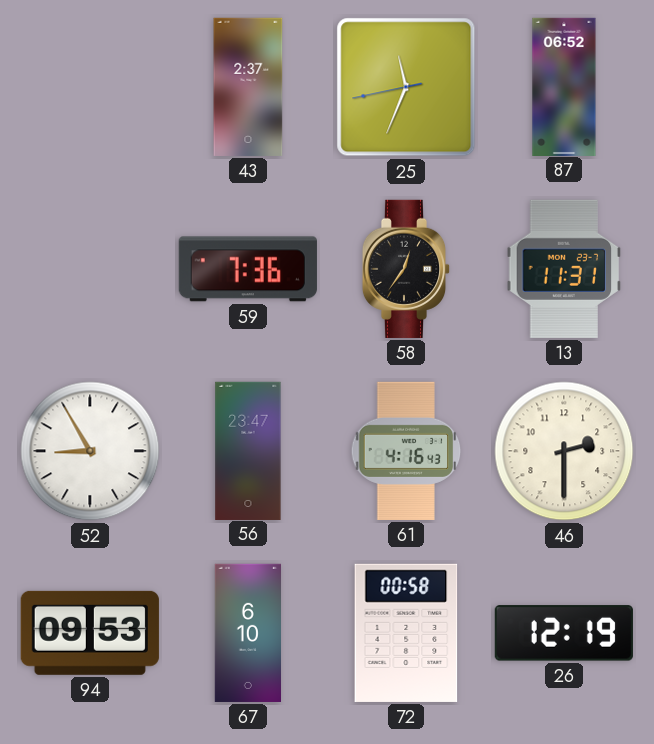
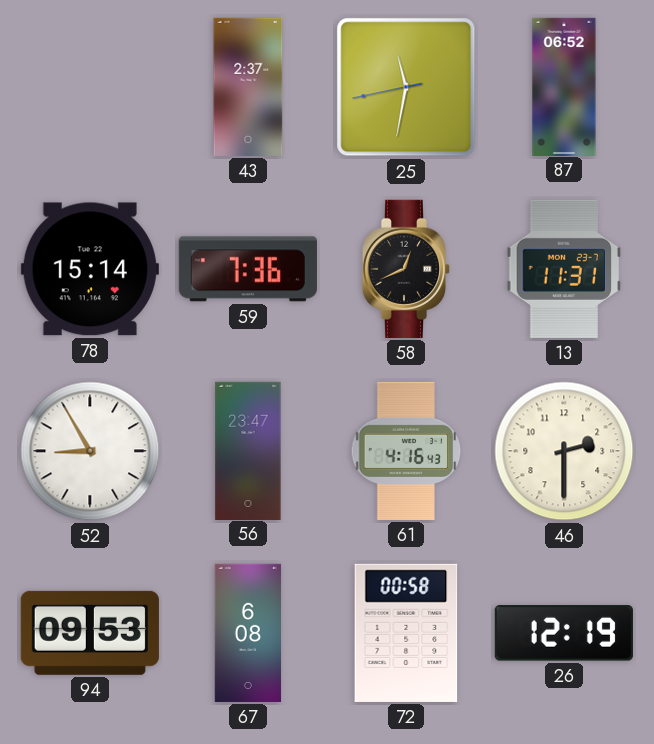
25: 11:33 -> 11:31
78: none -> 15:14
58: 12:36 -> 12:41
67: 6:10 -> 6:08
